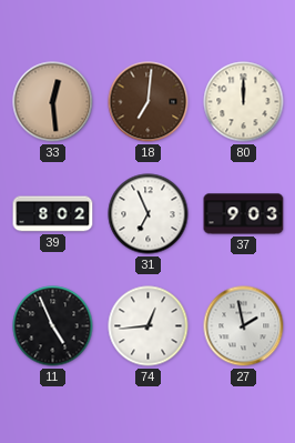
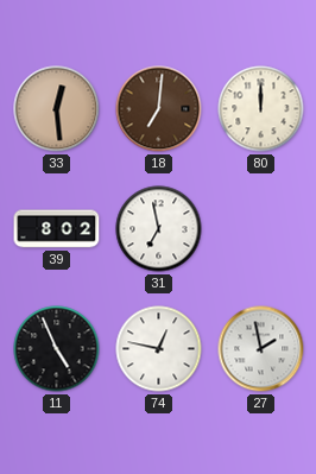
31: 6:56 -> 6:58
37: 9:03 -> none
74: 12:44 -> 12:47
